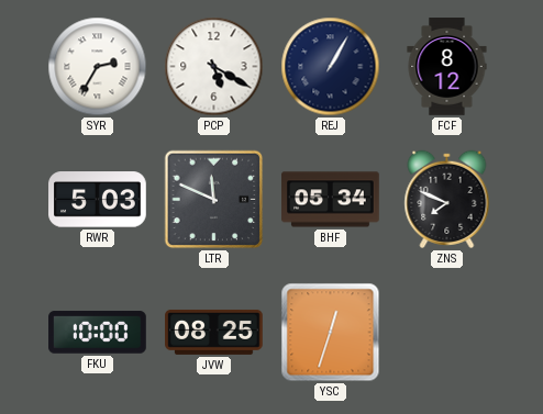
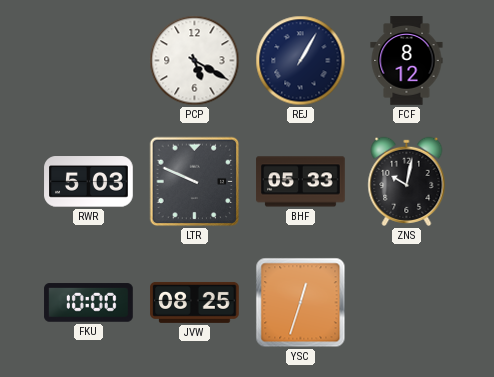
SYR: 2:35 -> none
LTR: 11:49 -> 9:49
BHF: 05:34 -> 05:33
ZNS: 7:49 -> 10:02
